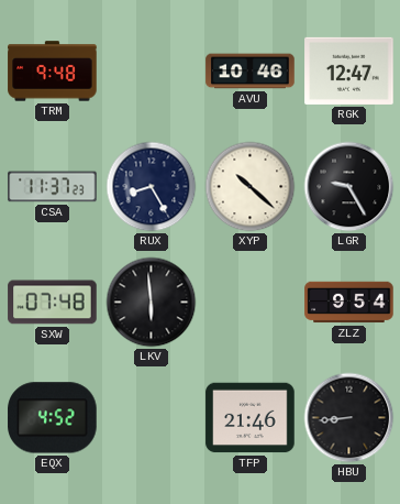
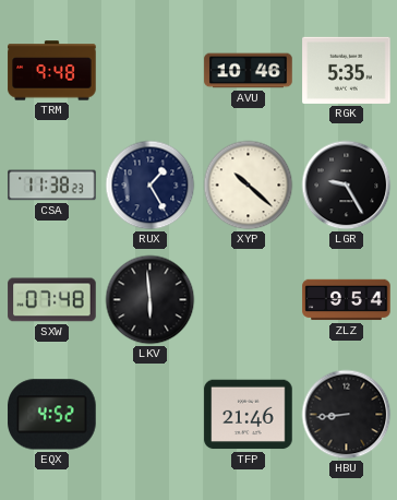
RGK: 12:47 -> 5:35
CSA: 11:37 -> 11:38
RUX: 8:25 -> 1:25
